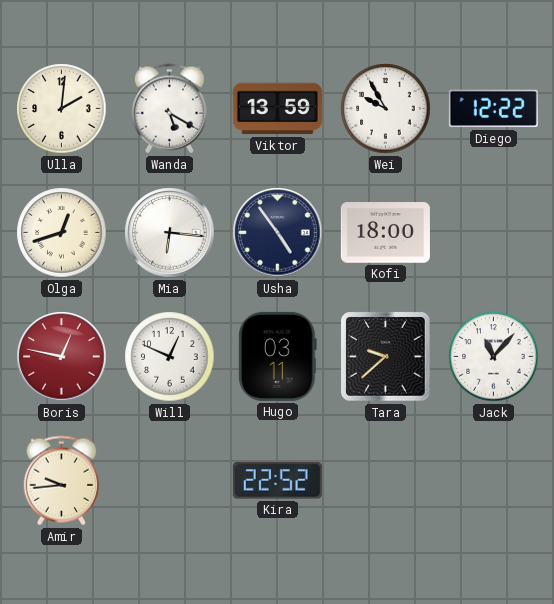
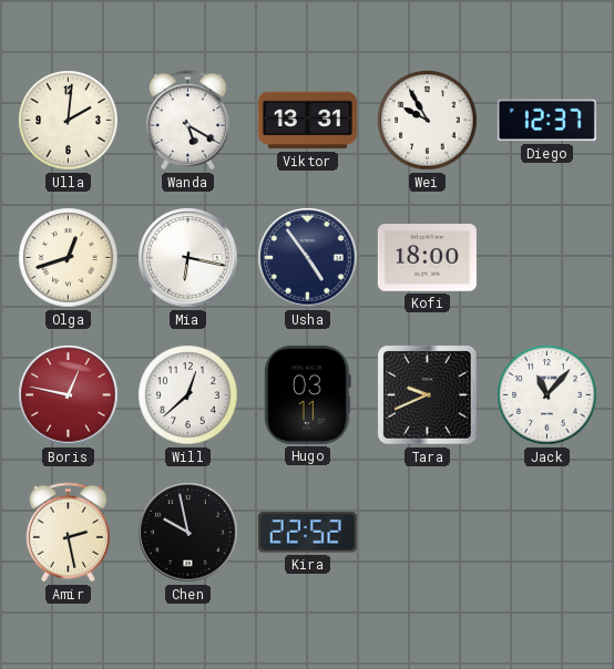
Viktor: 13:59 -> 13:31
Diego: 12:22 -> 12:37
Mia: 6:16 -> 6:17
Will: 12:49 -> 12:38
Tara: 9:38 -> 9:41
Amir: 9:44 -> 2:28
Chen: none -> 9:58
